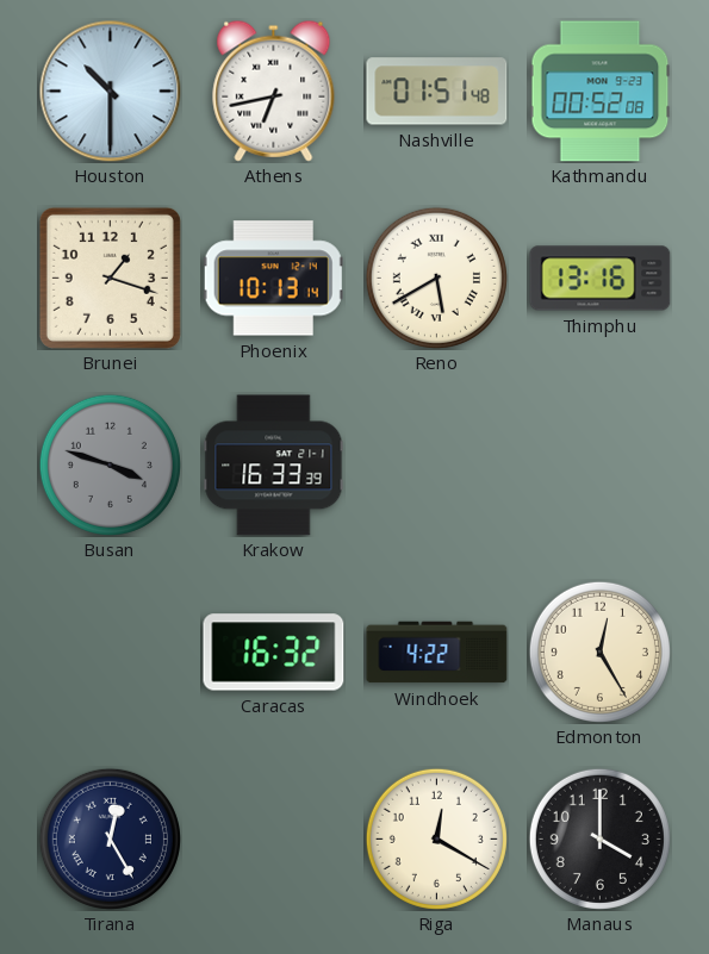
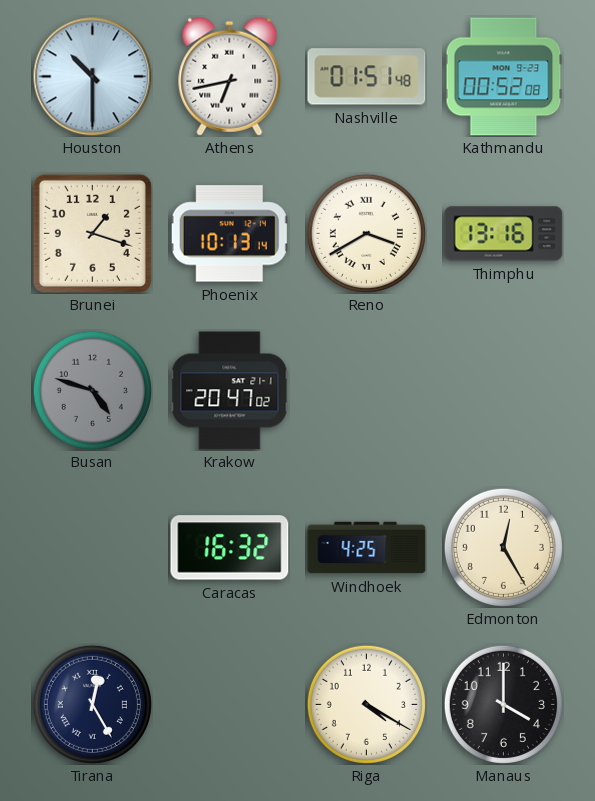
Reno: 5:40 -> 3:40
Busan: 3:48 -> 4:48
Krakow: 16:33 -> 20:47
Windhoek: 4:22 -> 4:25
Riga: 12:20 -> 4:20
